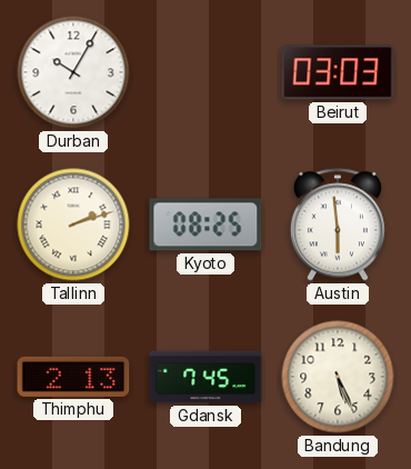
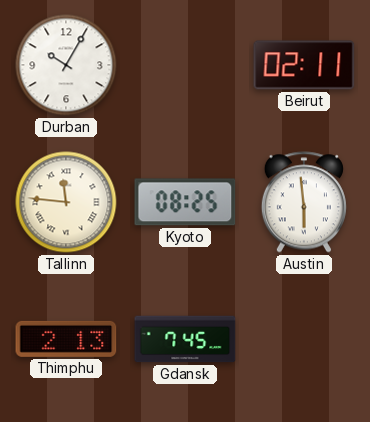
Beirut: 03:03 -> 02:11
Tallinn: 2:12 -> 11:46
Bandung: 5:26 -> none
